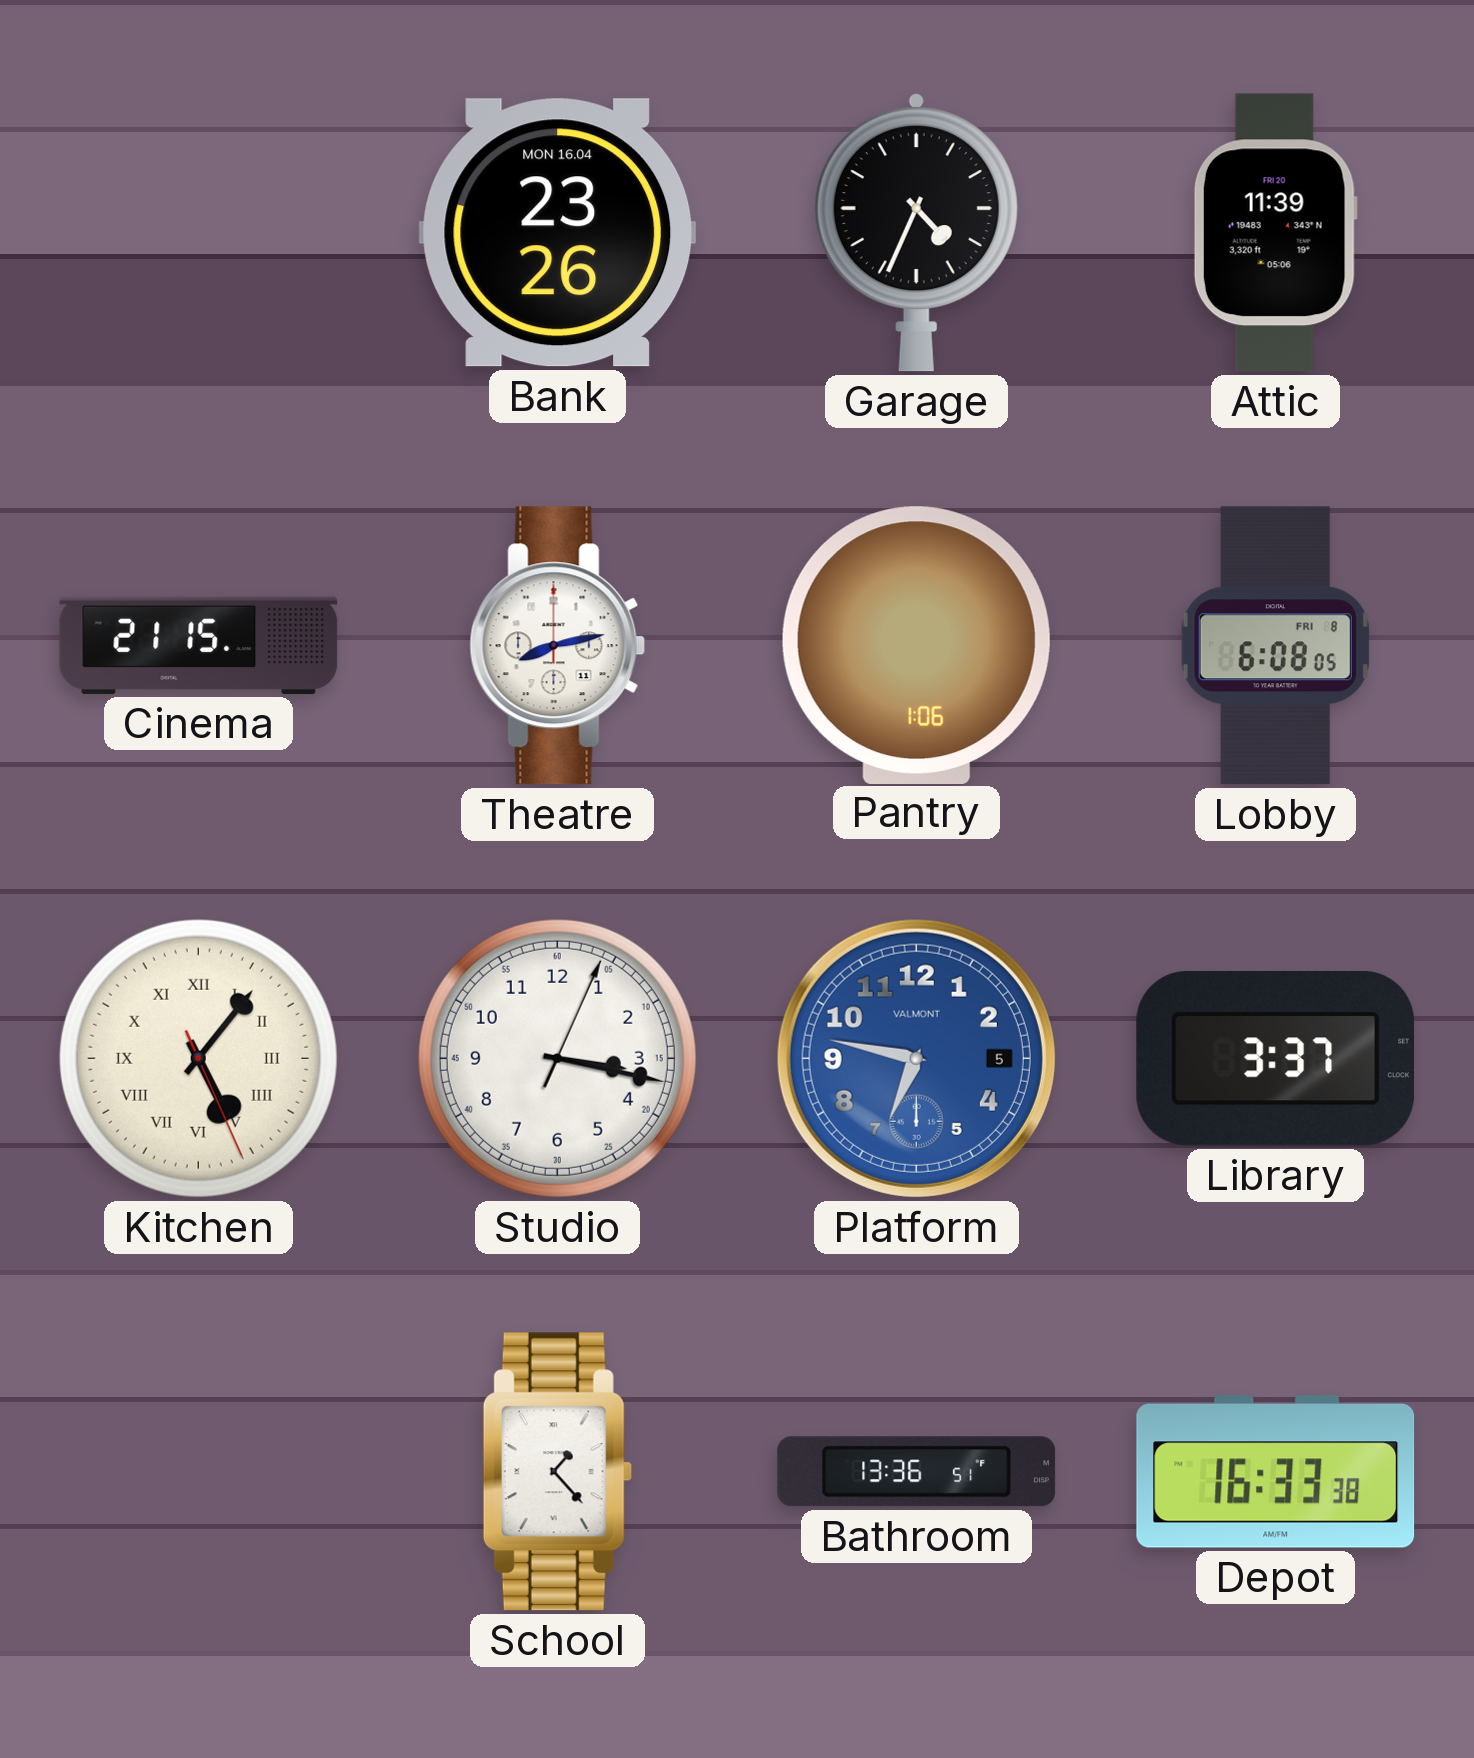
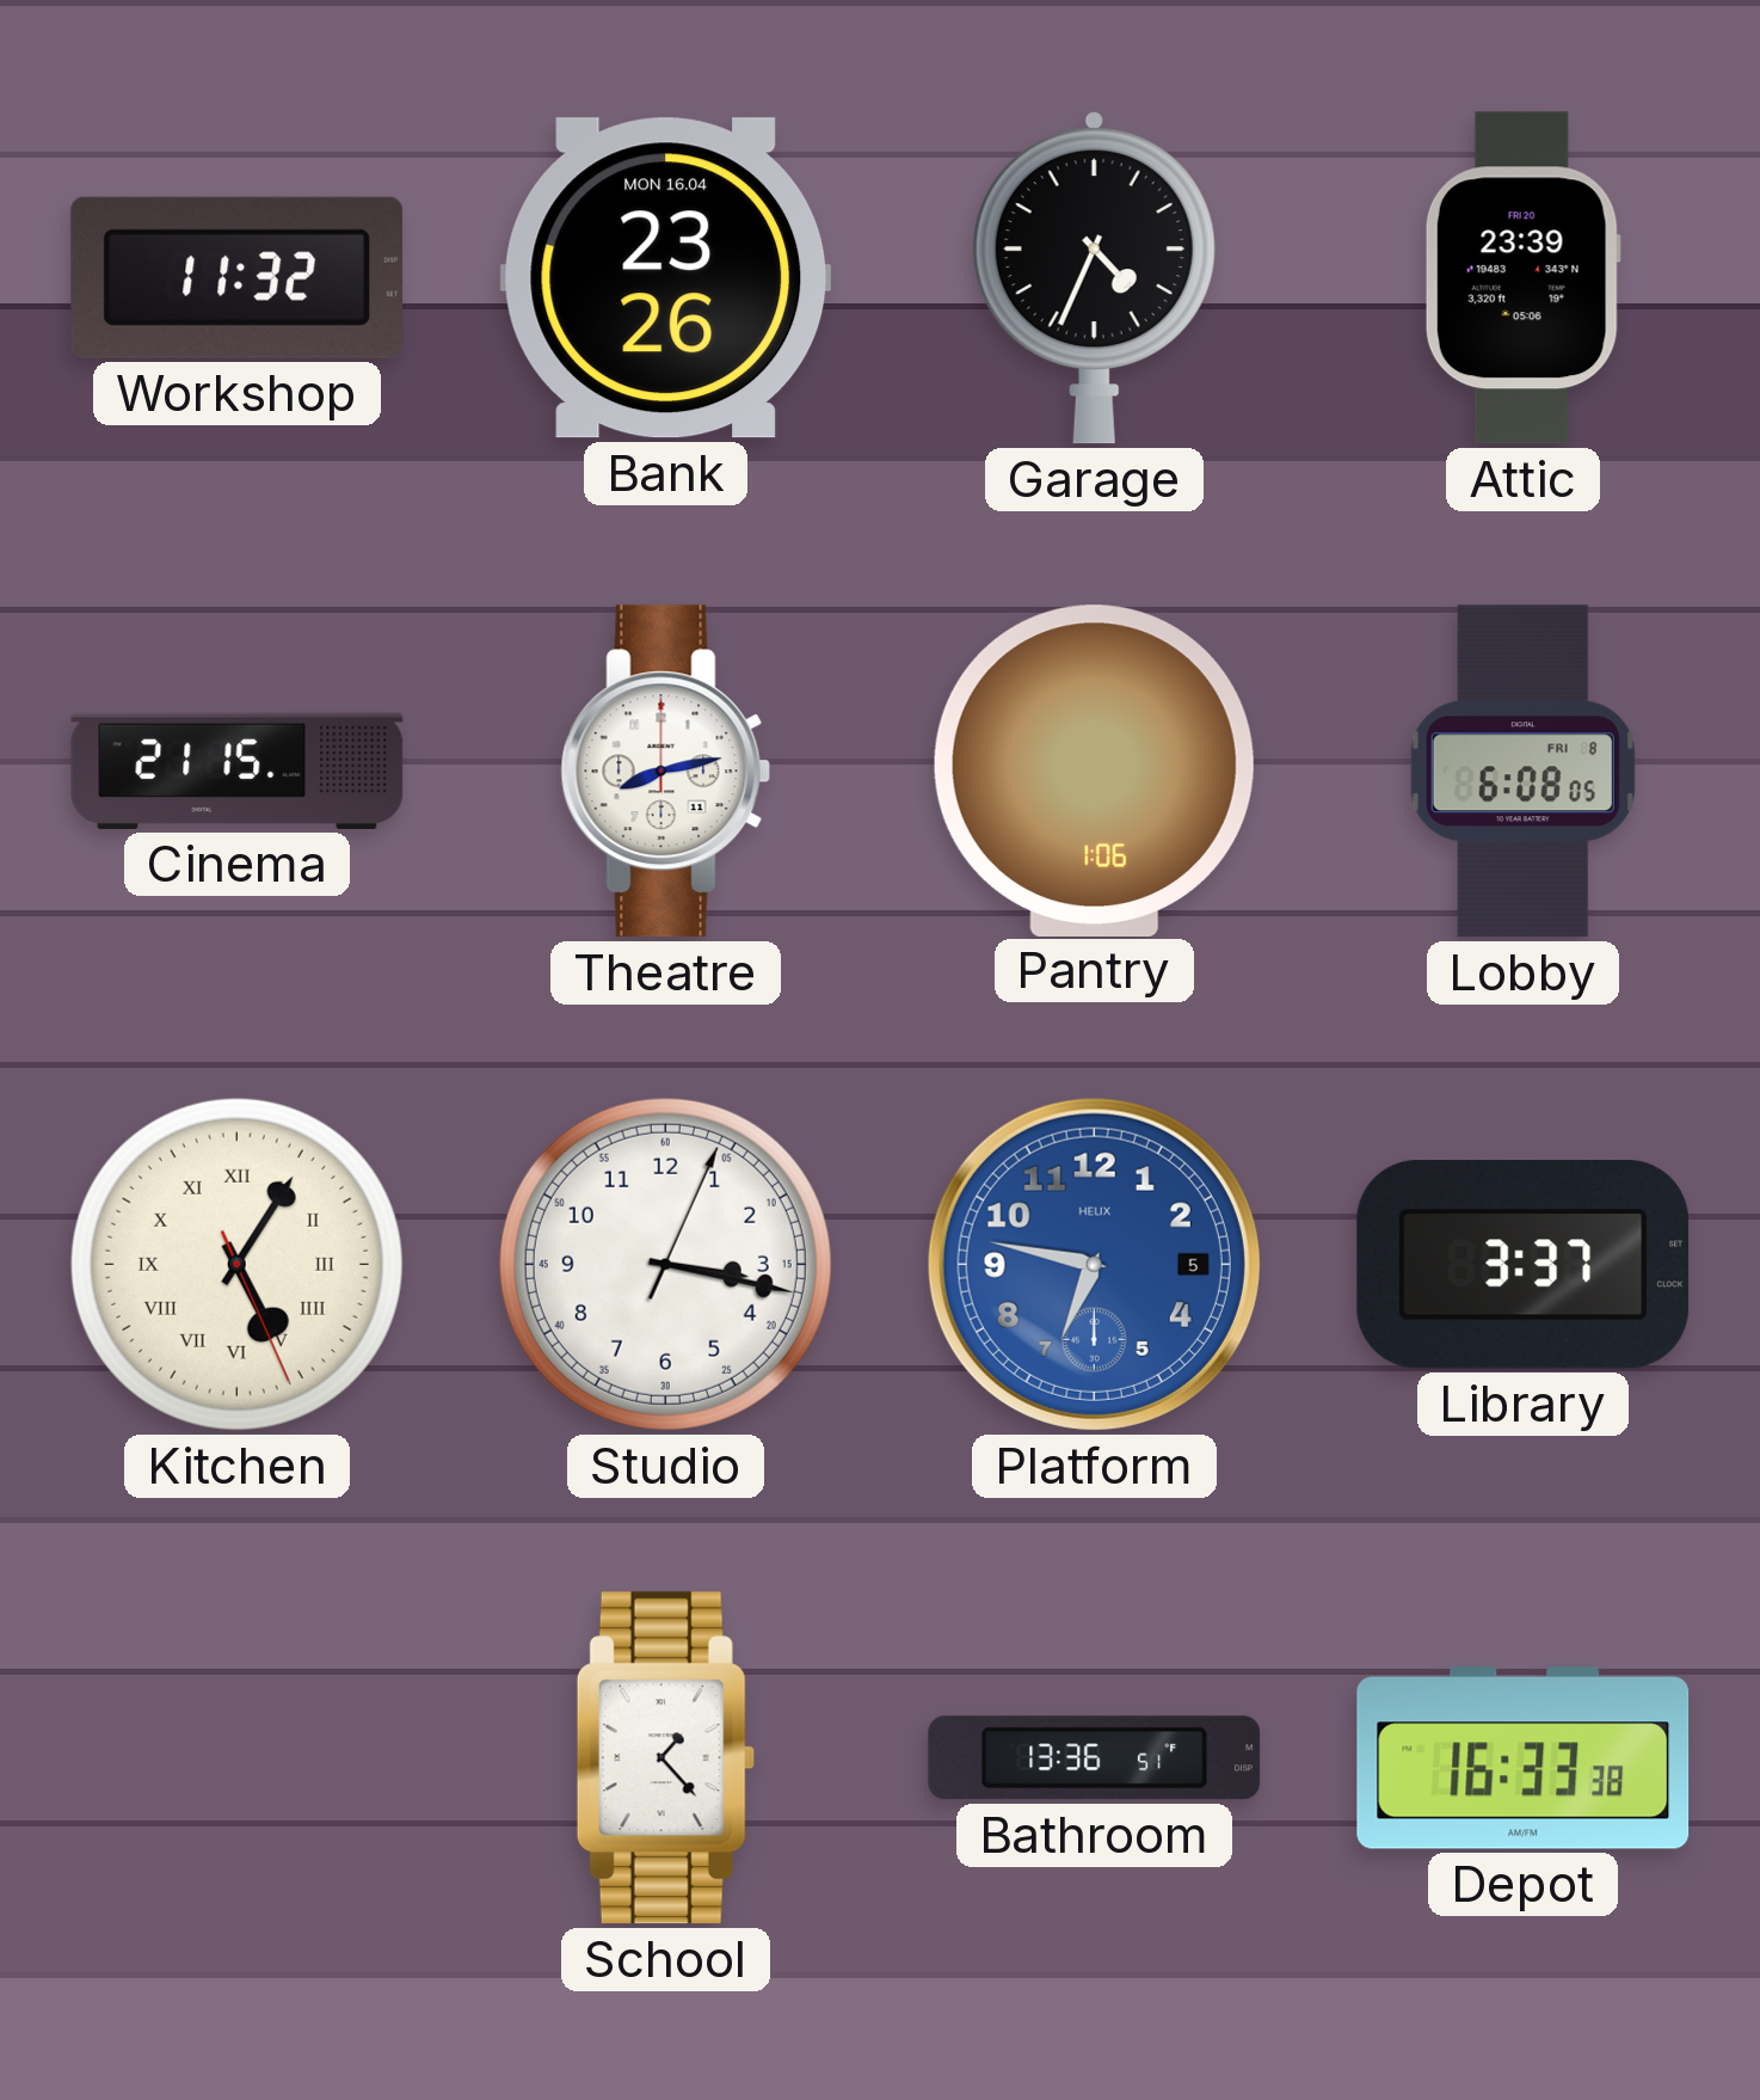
Workshop: none -> 11:32
Attic: 11:39 -> 23:39
Kitchen: 5:06 -> 5:05
Platform brand: VALMONT -> HELIX
